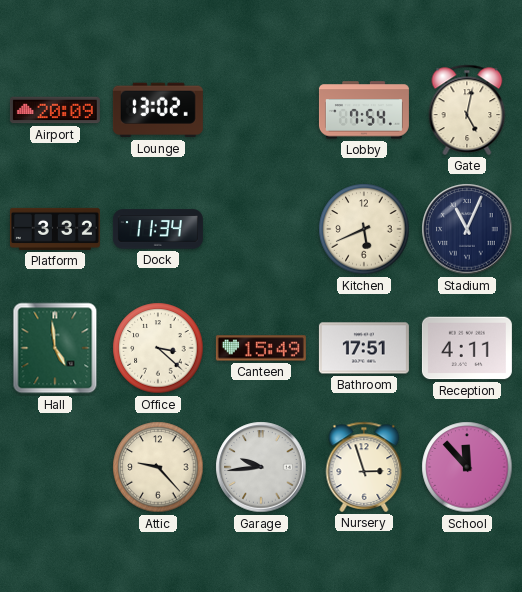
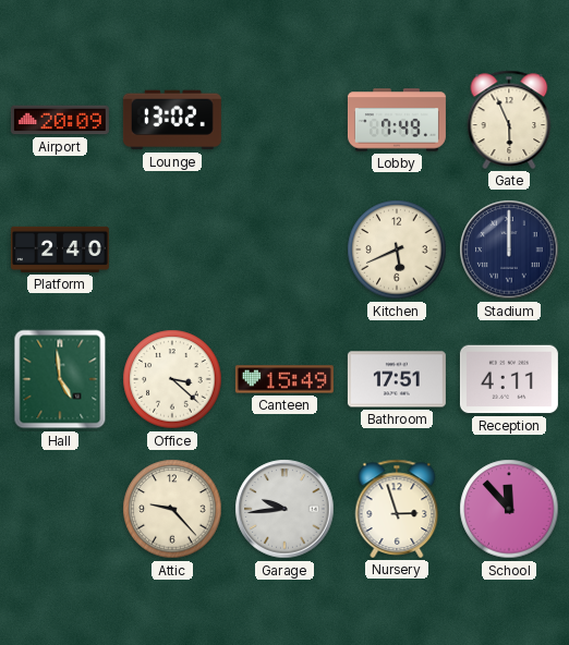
Lobby: 7:54 -> 7:49
Gate: 5:02 -> 5:56
Platform: 3:32 -> 2:40
Dock: 11:34 -> none
Stadium: 11:04 -> 12:00
